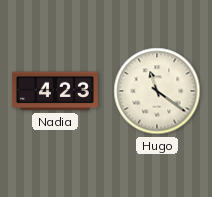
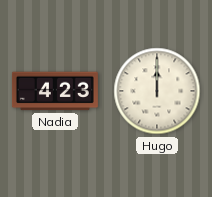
Hugo: 11:21 -> 12:00
